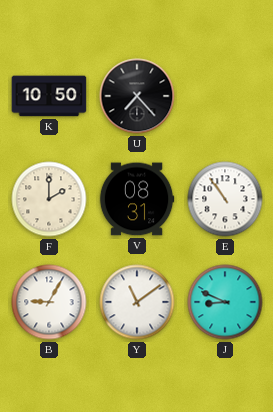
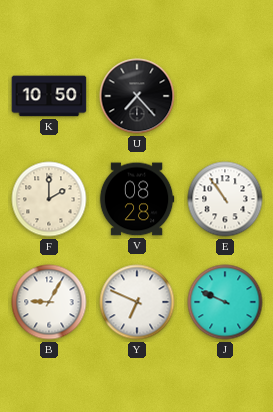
V: 08:31 -> 08:28
Y: 11:09 -> 6:49
J: 8:49 -> 9:49
